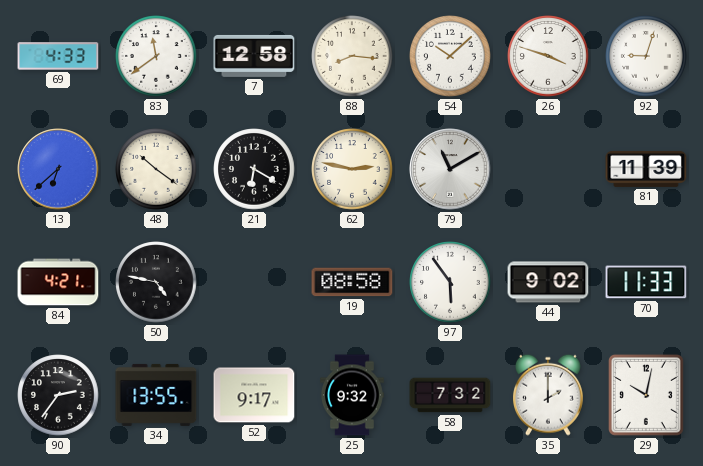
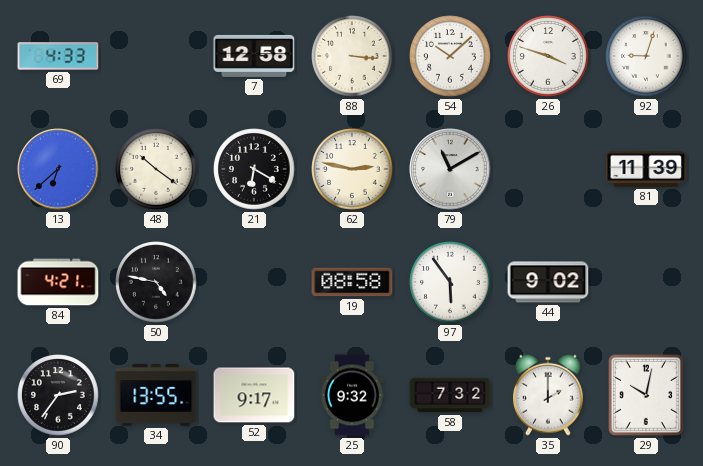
83: 11:39 -> none
88: 8:16 -> 3:16
70: 11:33 -> none
